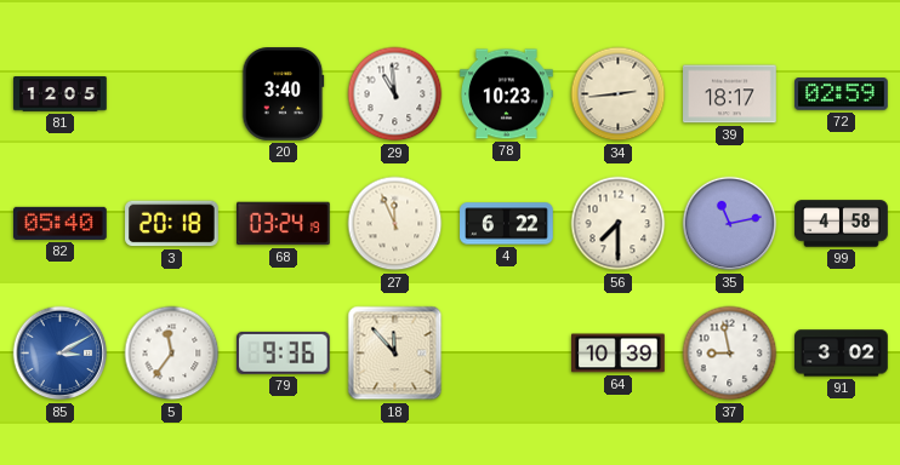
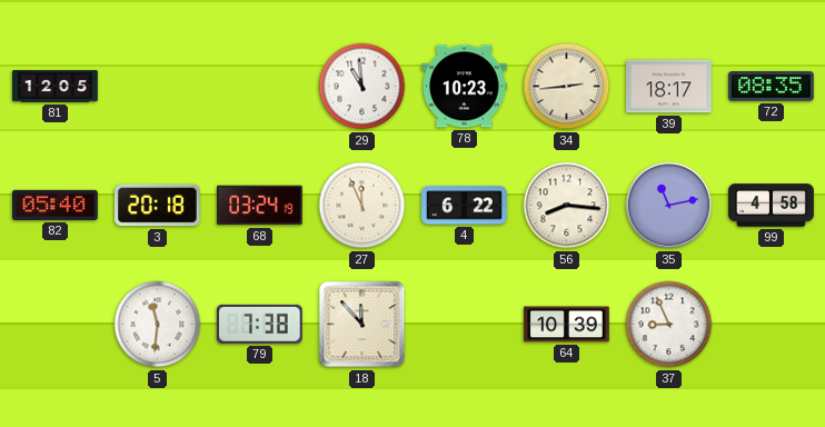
20: 3:40 -> none
72: 02:59 -> 08:35
56: 7:30 -> 8:16
85: 3:10 -> none
5: 11:36 -> 11:31
79: 9:36 -> 7:38
37: 8:58 -> 8:56
91: 3:02 -> none
